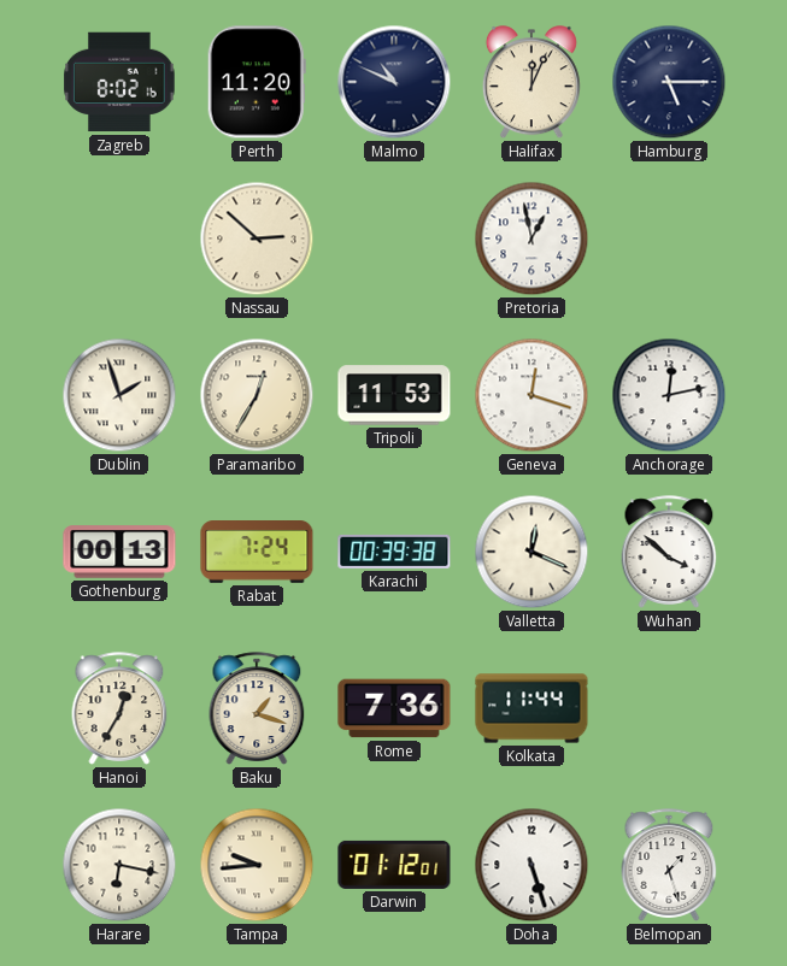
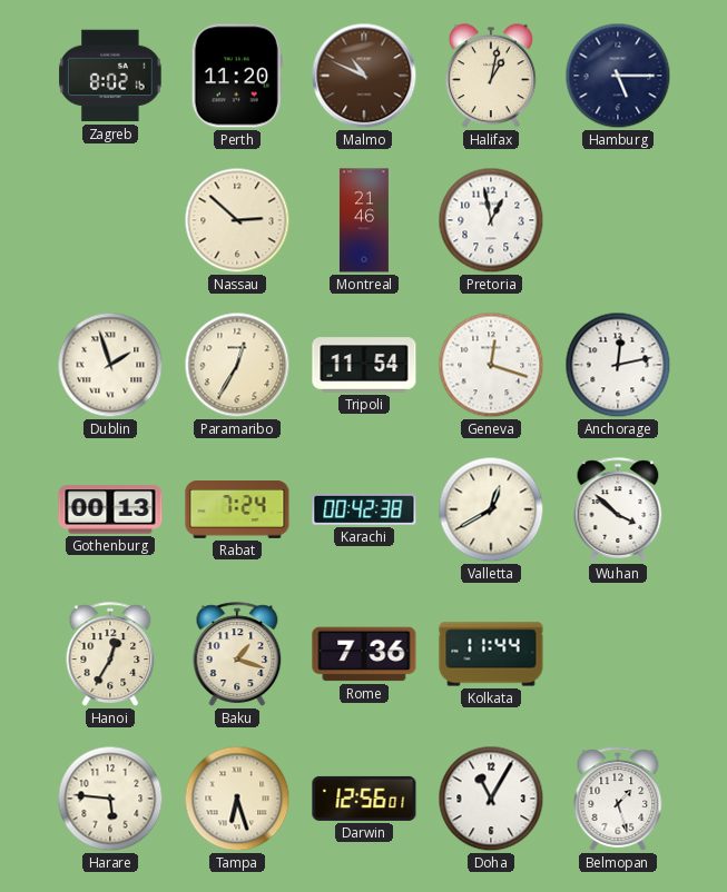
Malmo dial: navy -> brown
Halifax: 12:04 -> 1:02
Montreal: none -> 21:46
Tripoli: 11:53 -> 11:54
Karachi: 00:39 -> 00:42
Valletta: 12:19 -> 12:40
Harare: 6:17 -> 5:46
Tampa: 9:44 -> 6:27
Darwin: 01:12 -> 12:56
Doha: 5:27 -> 11:05
